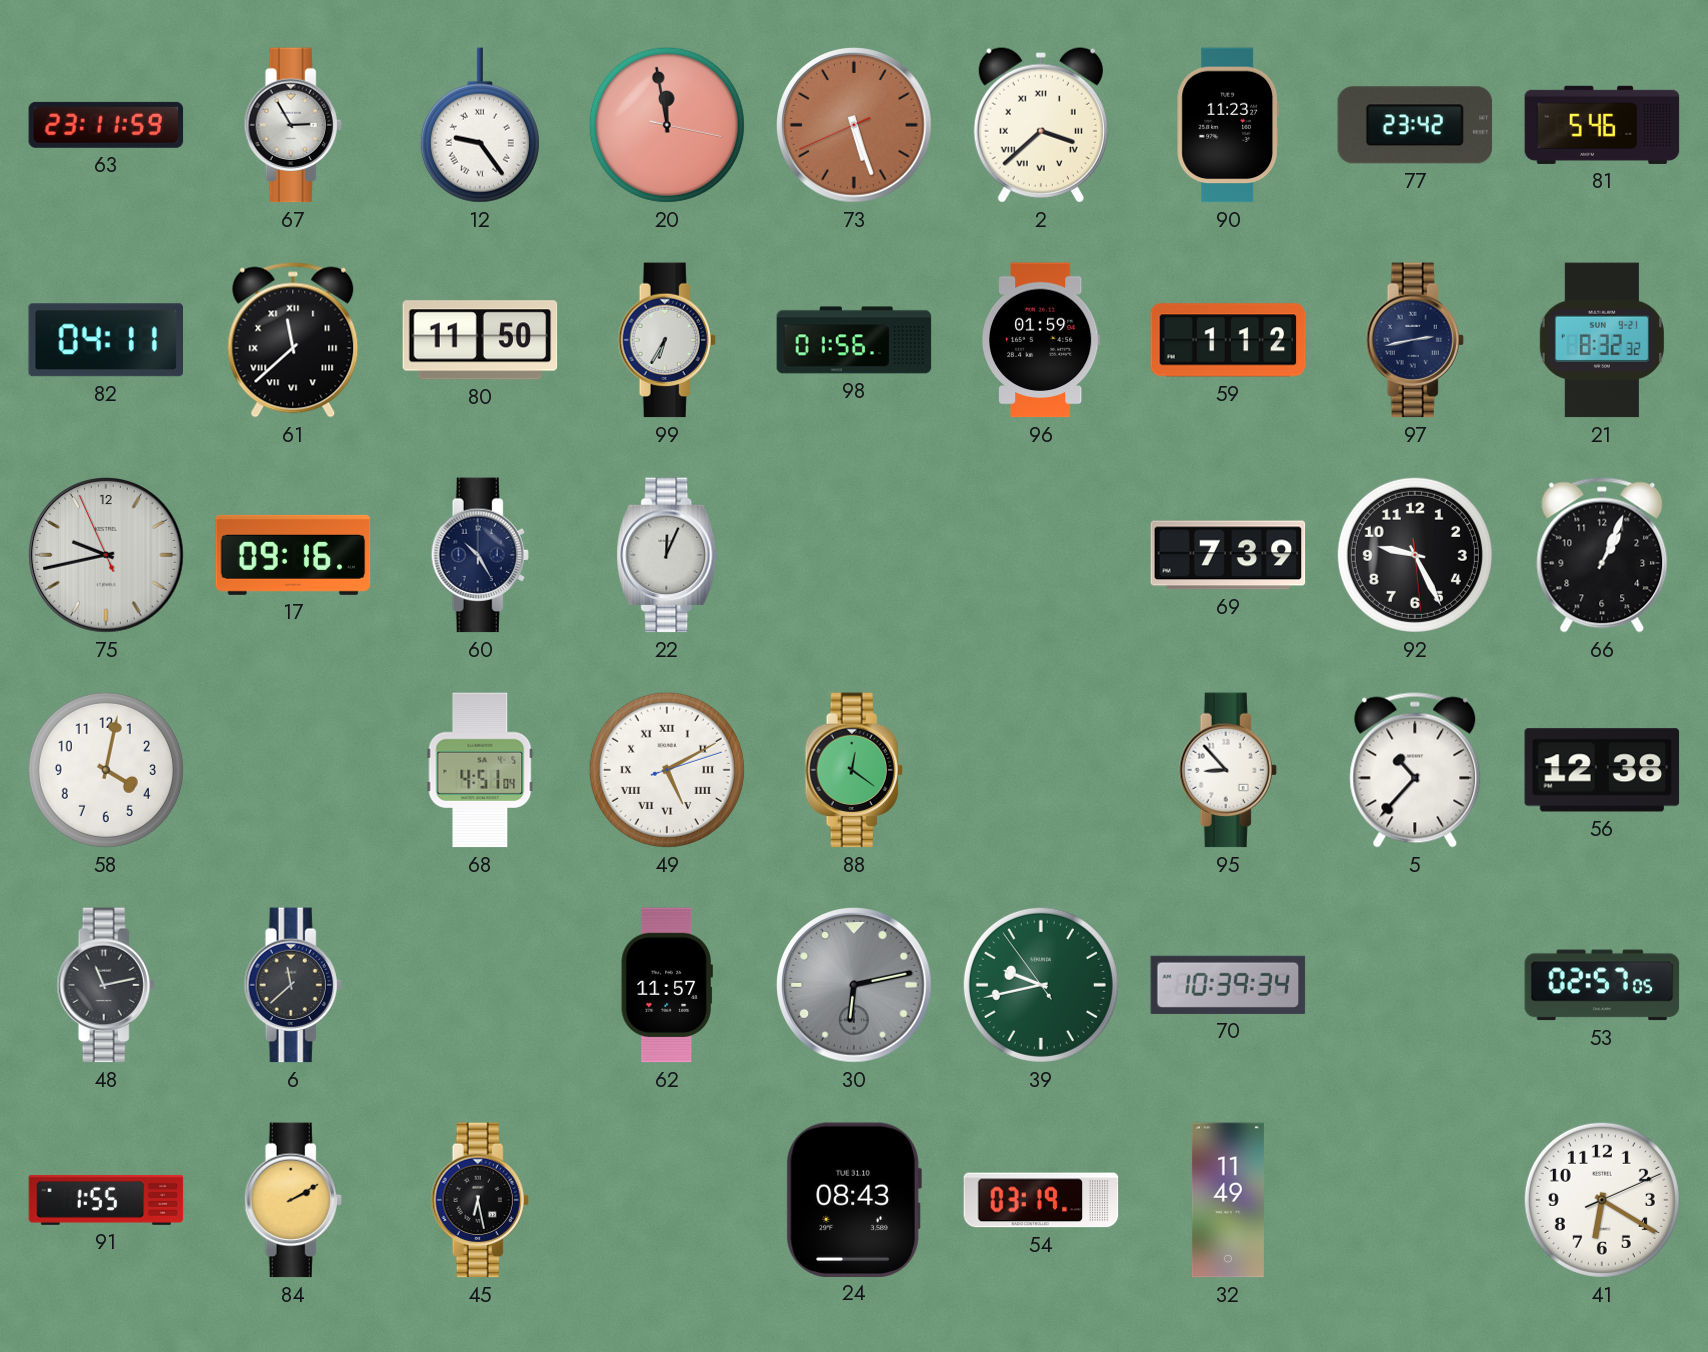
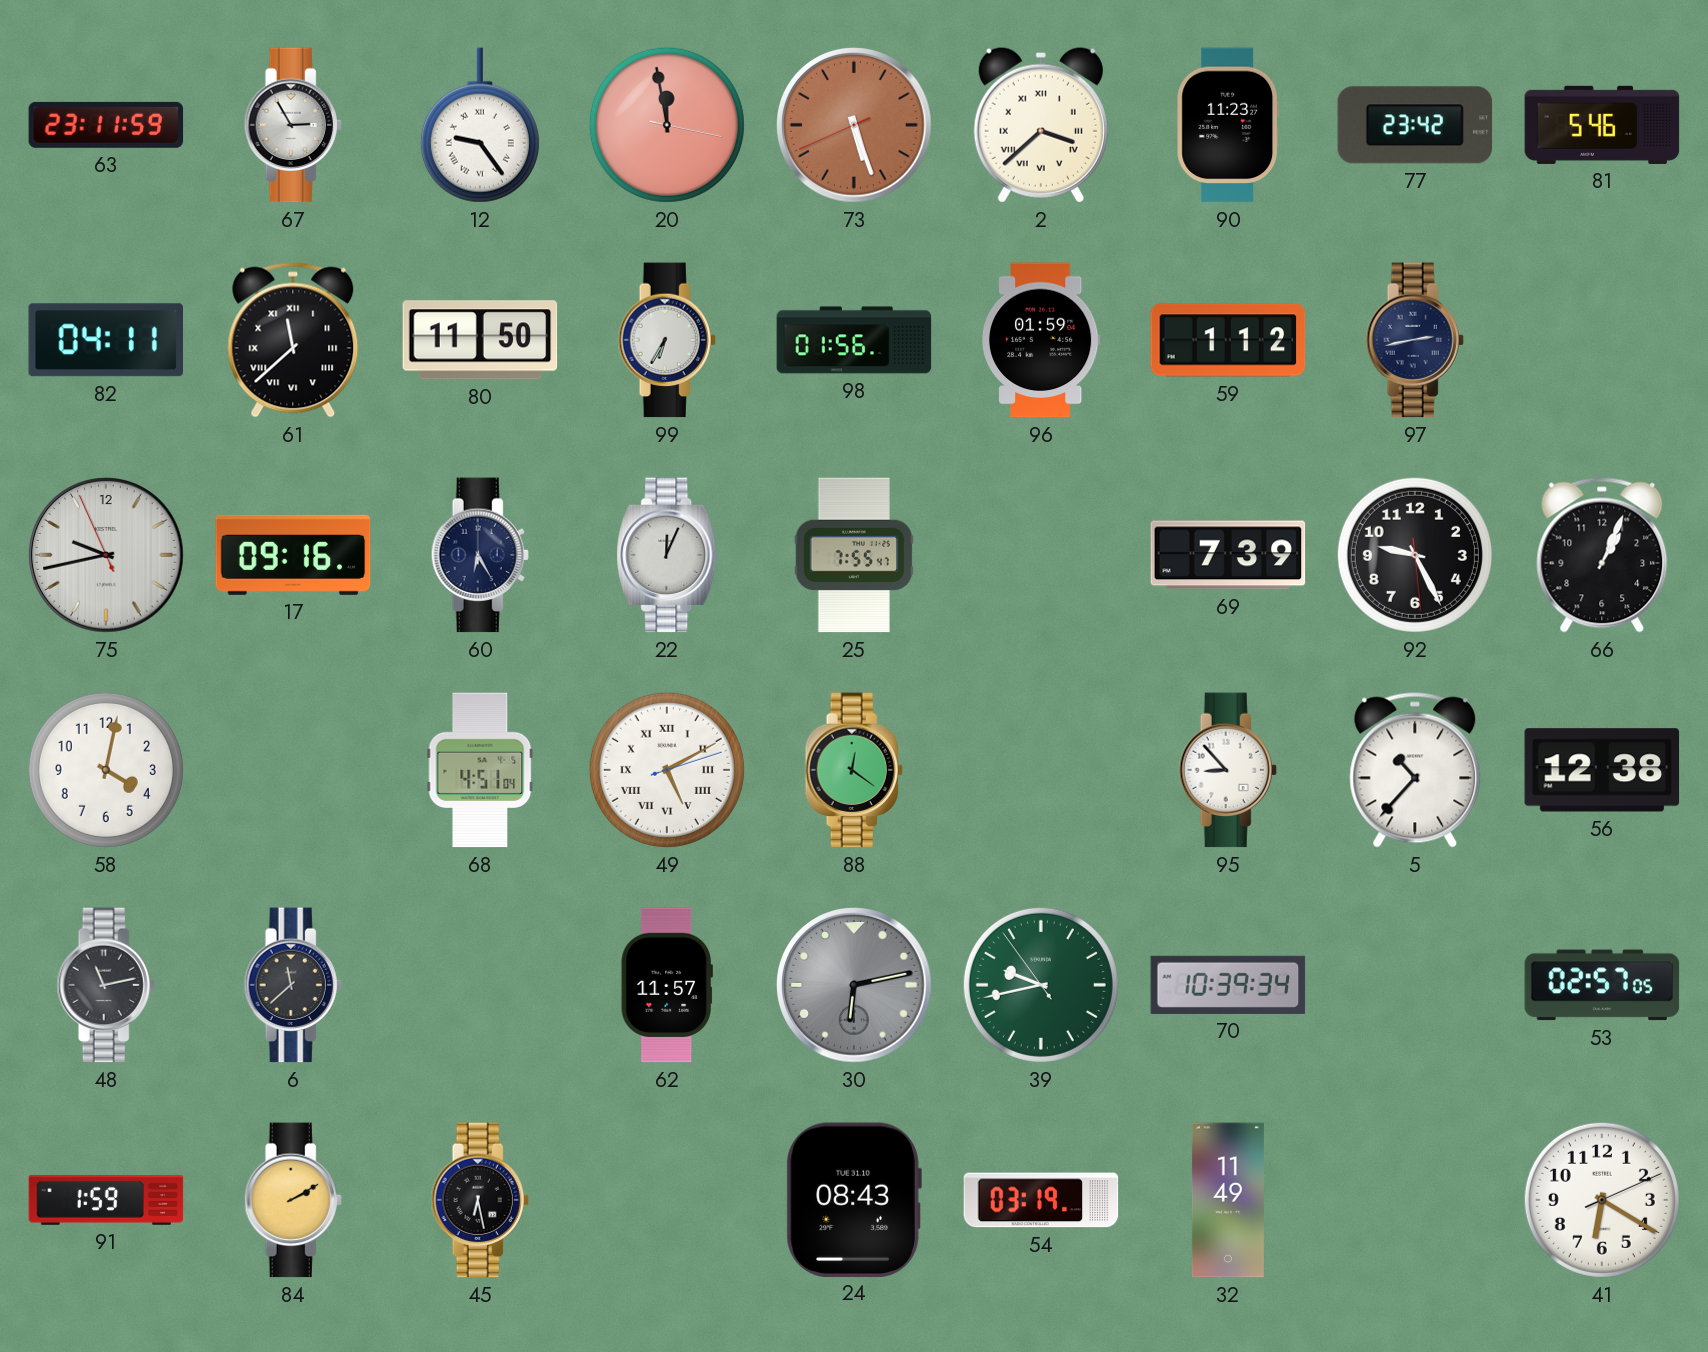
21: 8:32 -> none
60: 10:25 -> 6:25
25: none -> 7:55
91: 1:55 -> 1:59
